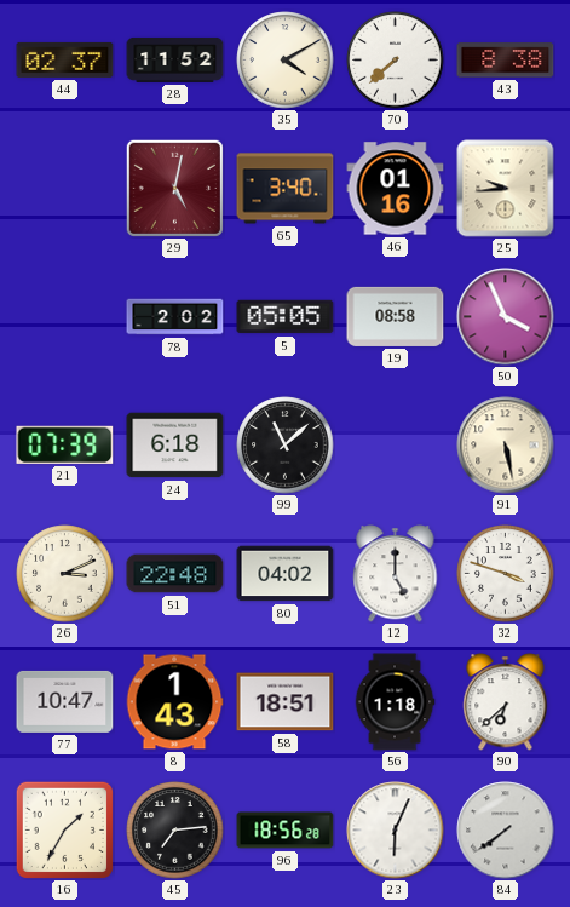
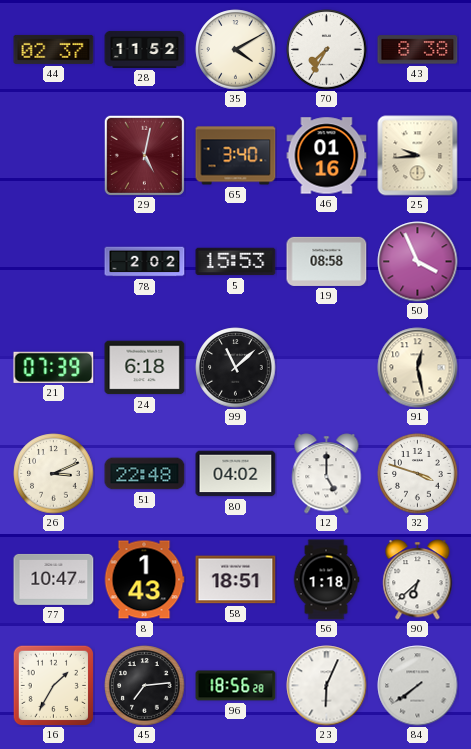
70: 7:38 -> 7:35
5: 05:05 -> 15:53
91: 5:28 -> 12:28
